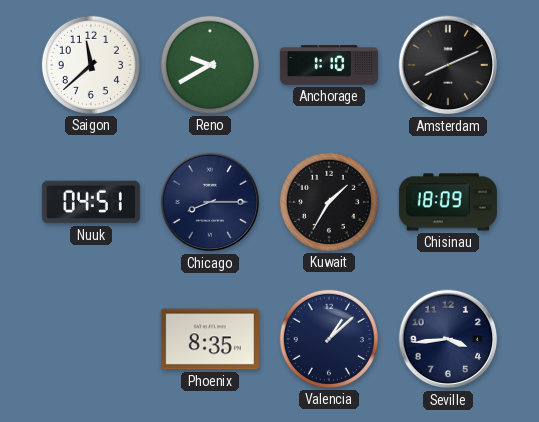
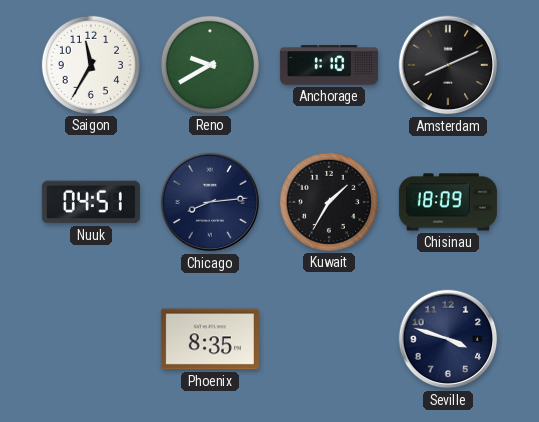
Saigon: 11:38 -> 11:35
Chicago: 8:15 -> 8:14
Valencia: 1:08 -> none
Seville: 3:44 -> 3:48
